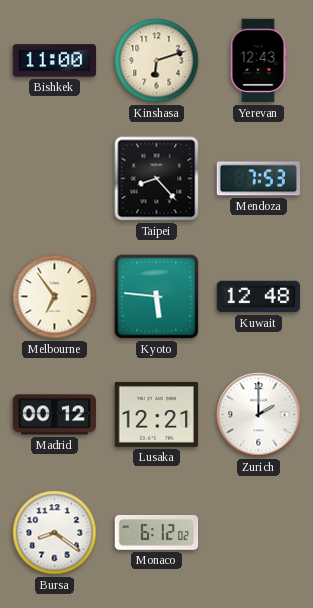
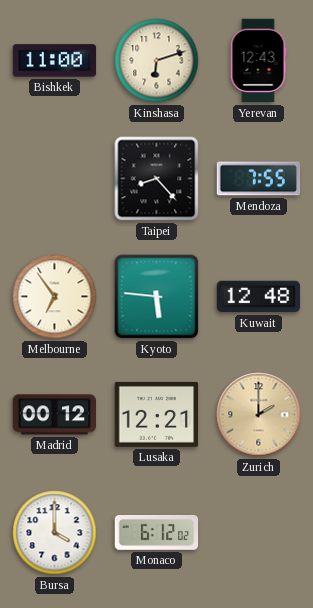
Mendoza: 7:53 -> 7:55
Zurich dial: white -> champagne
Bursa: 8:21 -> 4:00
